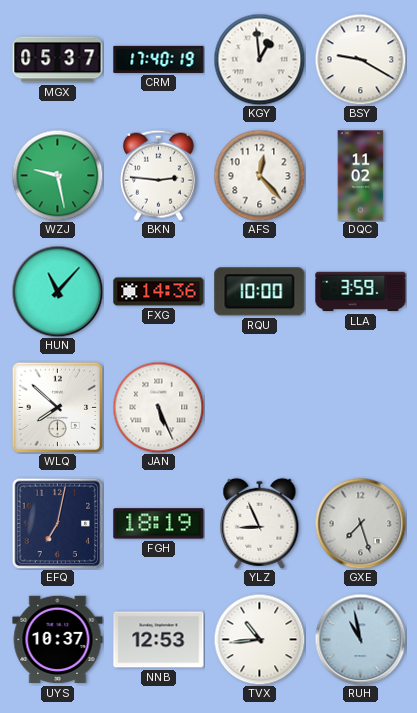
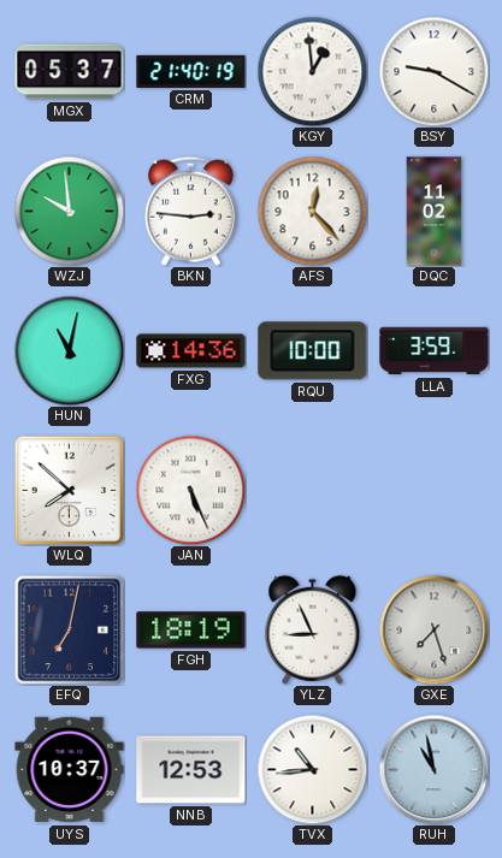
CRM: 17:40 -> 21:40
WZJ: 9:28 -> 9:59
HUN: 11:07 -> 11:02
